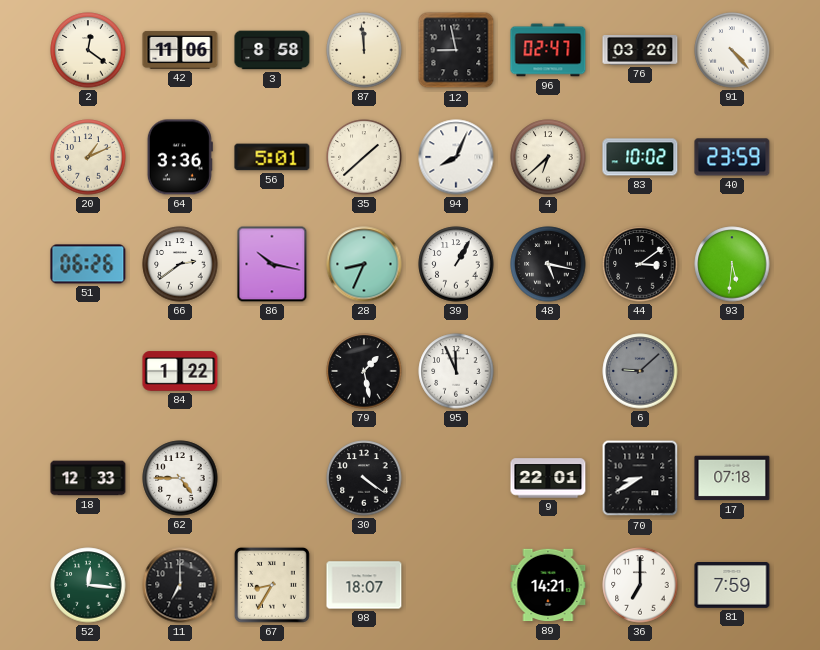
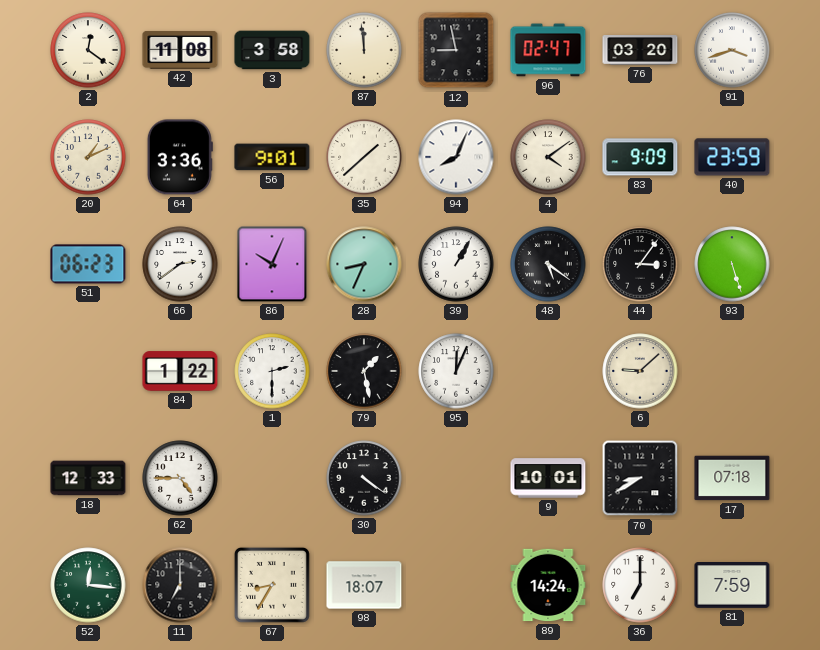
42: 11:06 -> 11:08
3: 8:58 -> 3:58
91: 4:23 -> 3:42
56: 5:01 -> 9:01
4: 6:38 -> 4:09
83: 10:02 -> 9:09
51: 06:26 -> 06:23
86: 10:17 -> 10:04
48: 5:17 -> 5:21
44: 3:09 -> 3:06
93: 5:31 -> 5:27
1: none -> 2:30
95: 11:56 -> 12:04
6 dial: grey -> cream
9: 22:01 -> 10:01
89: 14:21 -> 14:24
